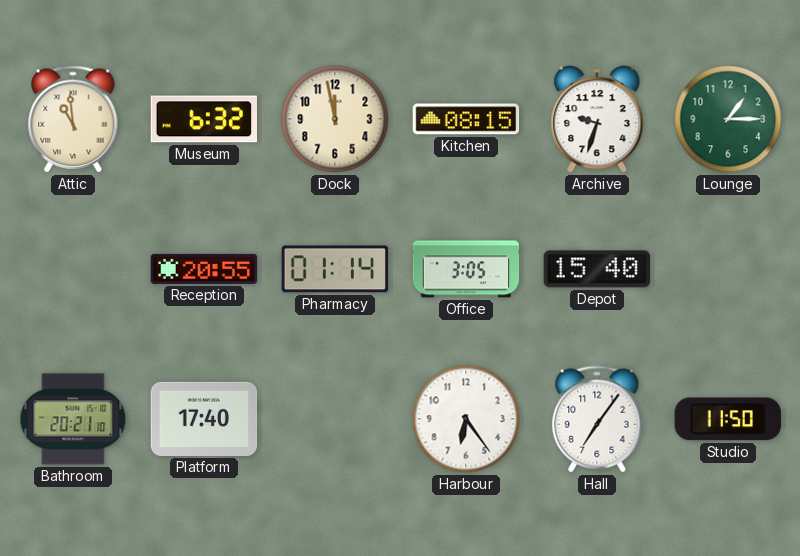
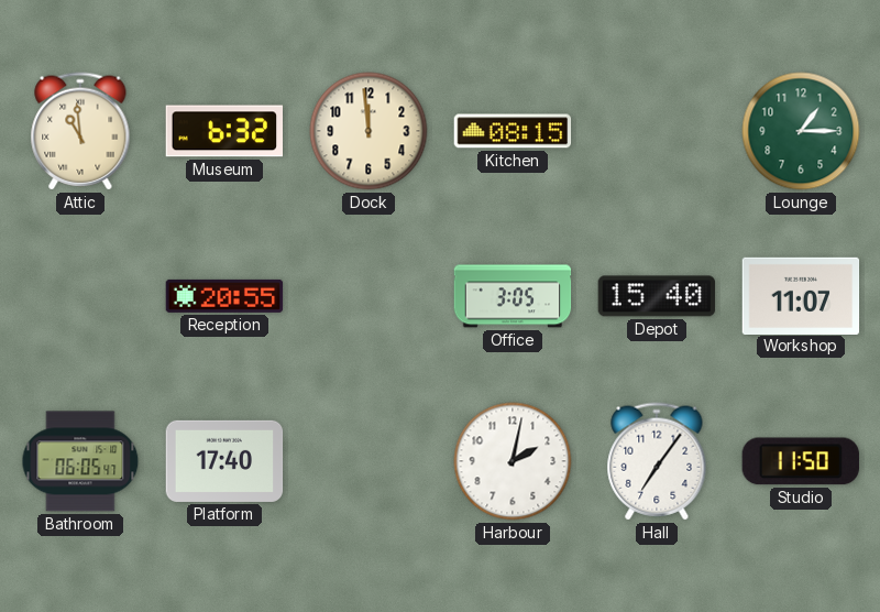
Dock: 11:58 -> 11:59
Archive: 9:33 -> none
Pharmacy: 01:14 -> none
Workshop: none -> 11:07
Bathroom: 20:21 -> 06:05
Harbour: 6:24 -> 2:02
